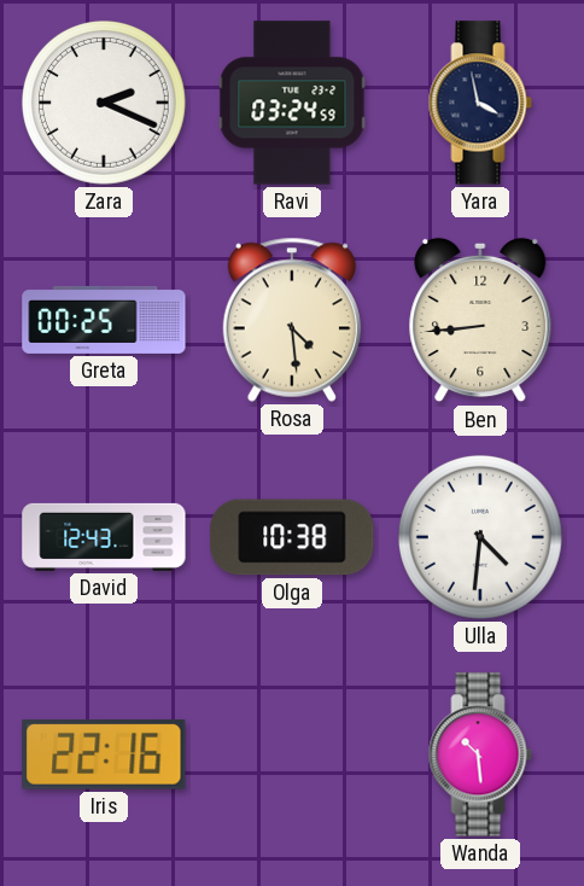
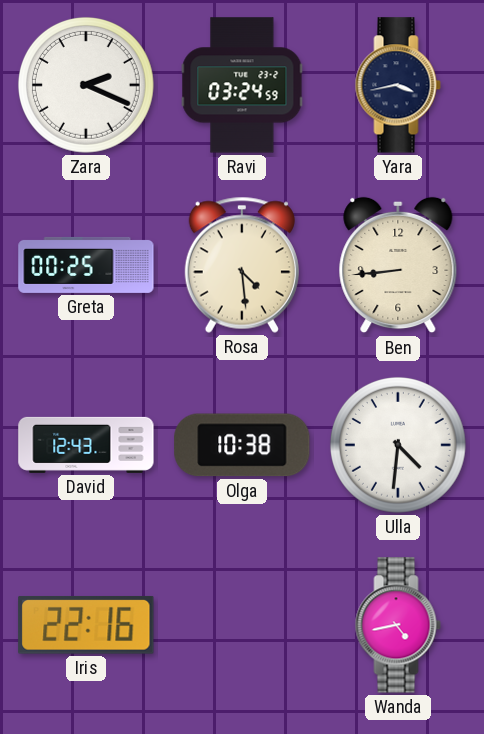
Yara: 3:58 -> 3:43
Wanda: 10:29 -> 4:43
